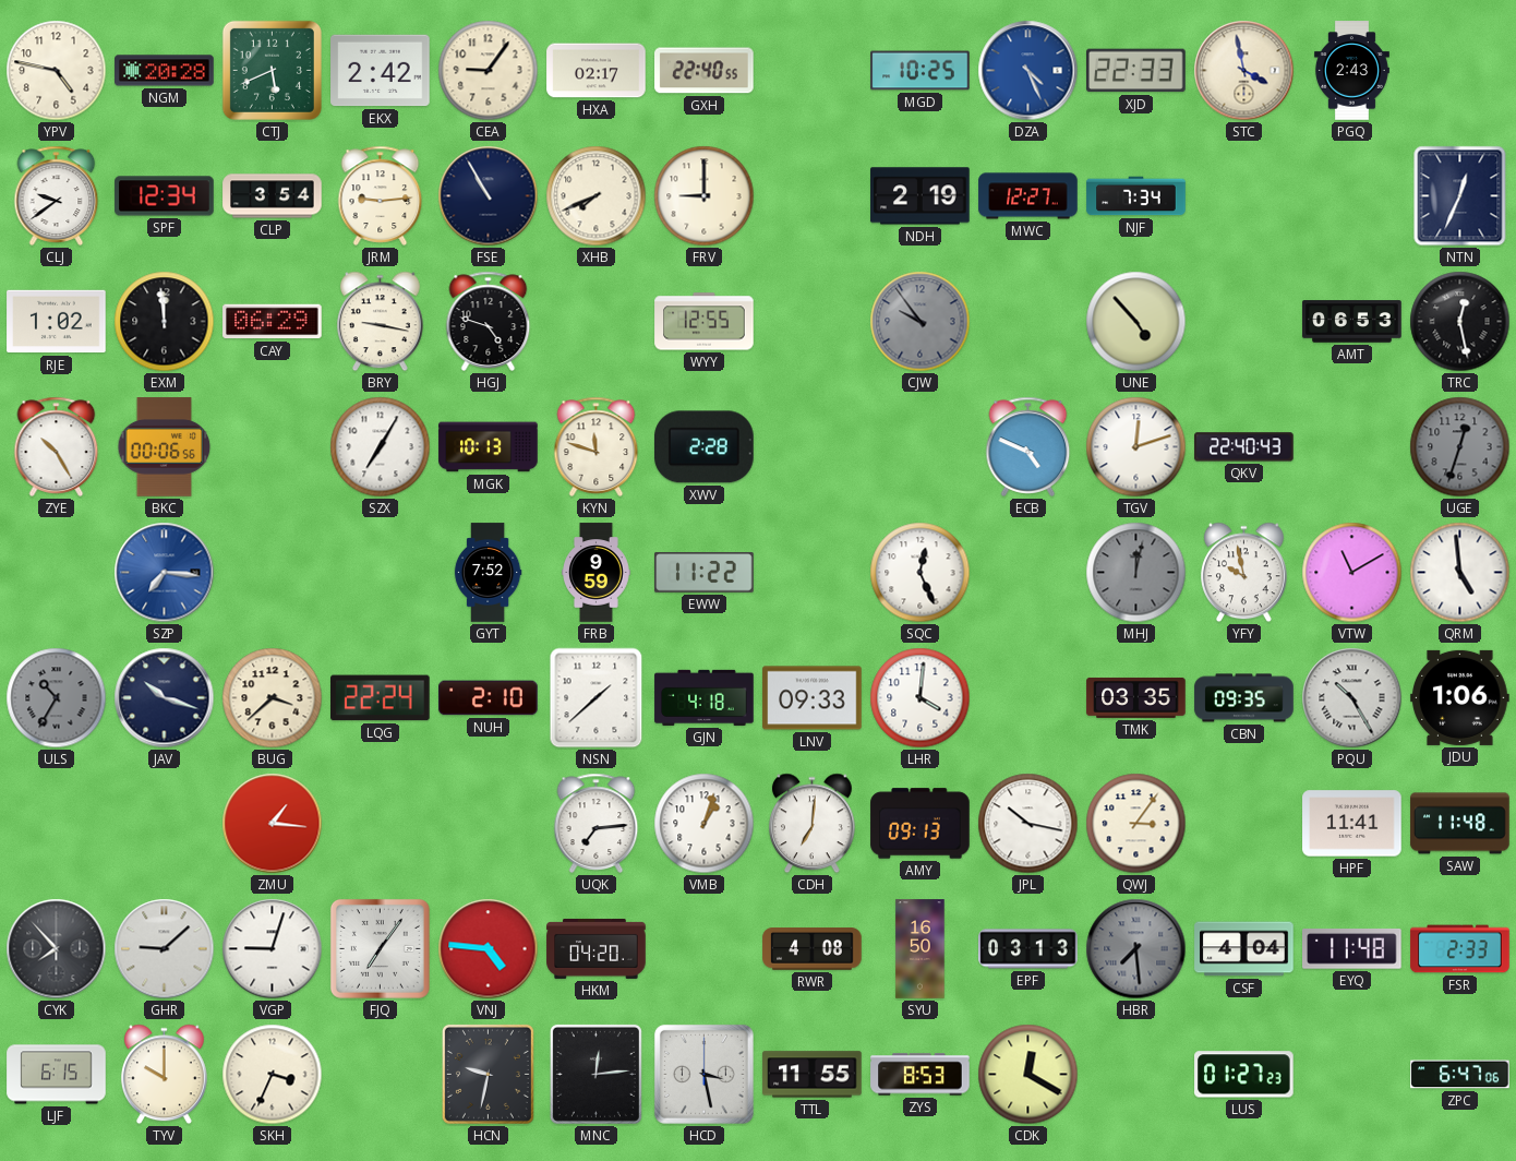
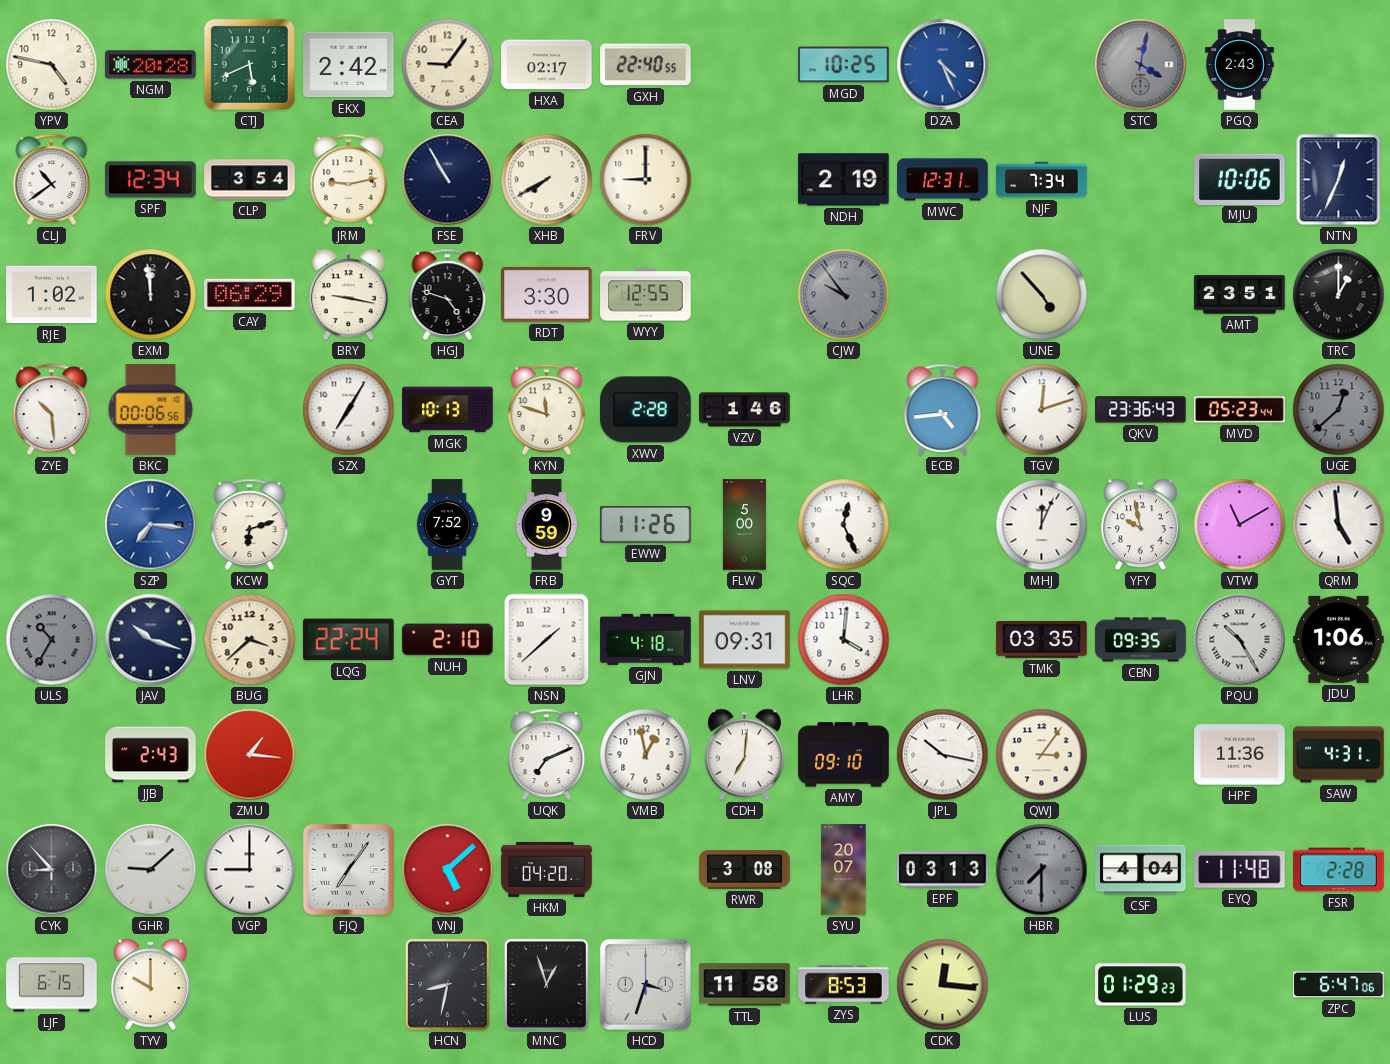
XJD: 22:33 -> none
STC: 3:58 -> 4:02
STC dial: cream -> grey
CLJ: 9:39 -> 10:39
JRM: 9:14 -> 9:13
XHB: 7:41 -> 7:40
MWC: 12:27 -> 12:31
MJU: none -> 10:06
RDT: none -> 3:30
AMT: 06:53 -> 23:51
TRC: 12:28 -> 1:00
ZYE: 10:25 -> 10:29
VZV: none -> 1:46
ECB: 4:49 -> 4:44
QKV: 22:40 -> 23:36
MVD: none -> 05:23
UGE: 12:33 -> 12:38
KCW: none -> 6:12
EWW: 11:22 -> 11:26
FLW: none -> 5:00
MHJ: 12:02 -> 12:04
MHJ dial: grey -> white
LNV: 09:33 -> 09:31
JJB: none -> 2:43
UQK: 7:14 -> 7:11
VMB: 1:03 -> 12:58
AMY: 09:13 -> 09:10
HPF: 11:41 -> 11:36
SAW: 11:48 -> 4:31
CYK: 7:53 -> 8:53
VGP: 9:03 -> 9:00
VNJ: 4:46 -> 5:08
RWR: 4:08 -> 3:08
SYU: 16:50 -> 20:07
HBR: 7:29 -> 7:30
FSR: 2:33 -> 2:28
SKH: 3:34 -> none
HCN: 9:32 -> 8:32
MNC: 12:14 -> 12:57
HCD: 3:28 -> 3:33
TTL: 11:55 -> 11:58
CDK: 12:20 -> 12:16
LUS: 01:27 -> 01:29
